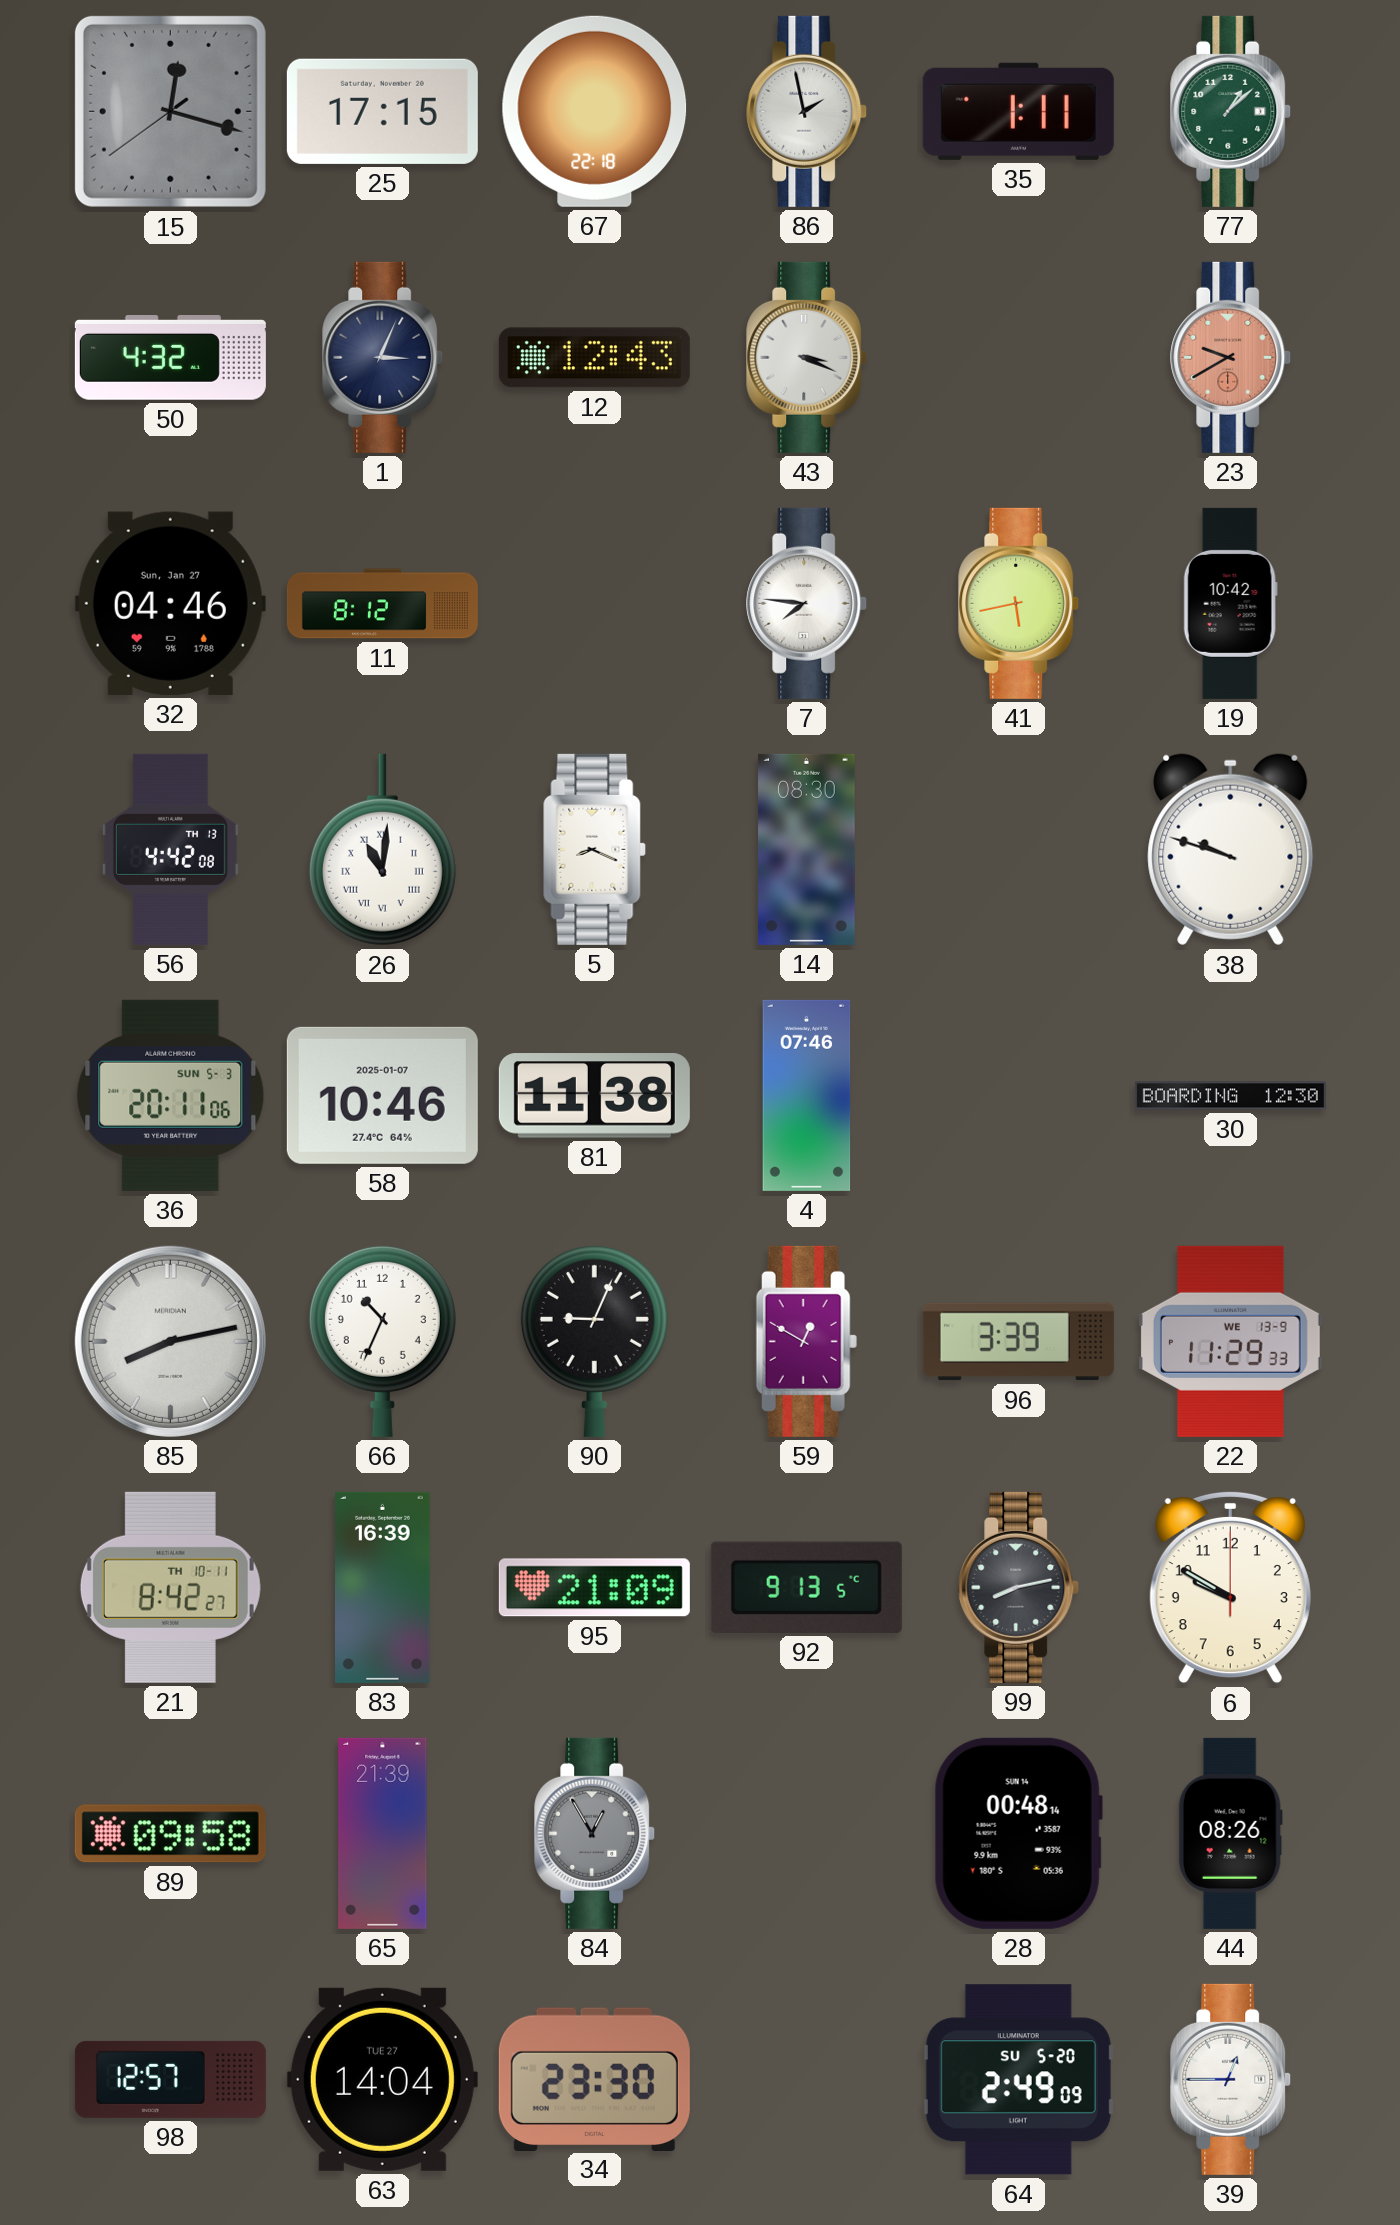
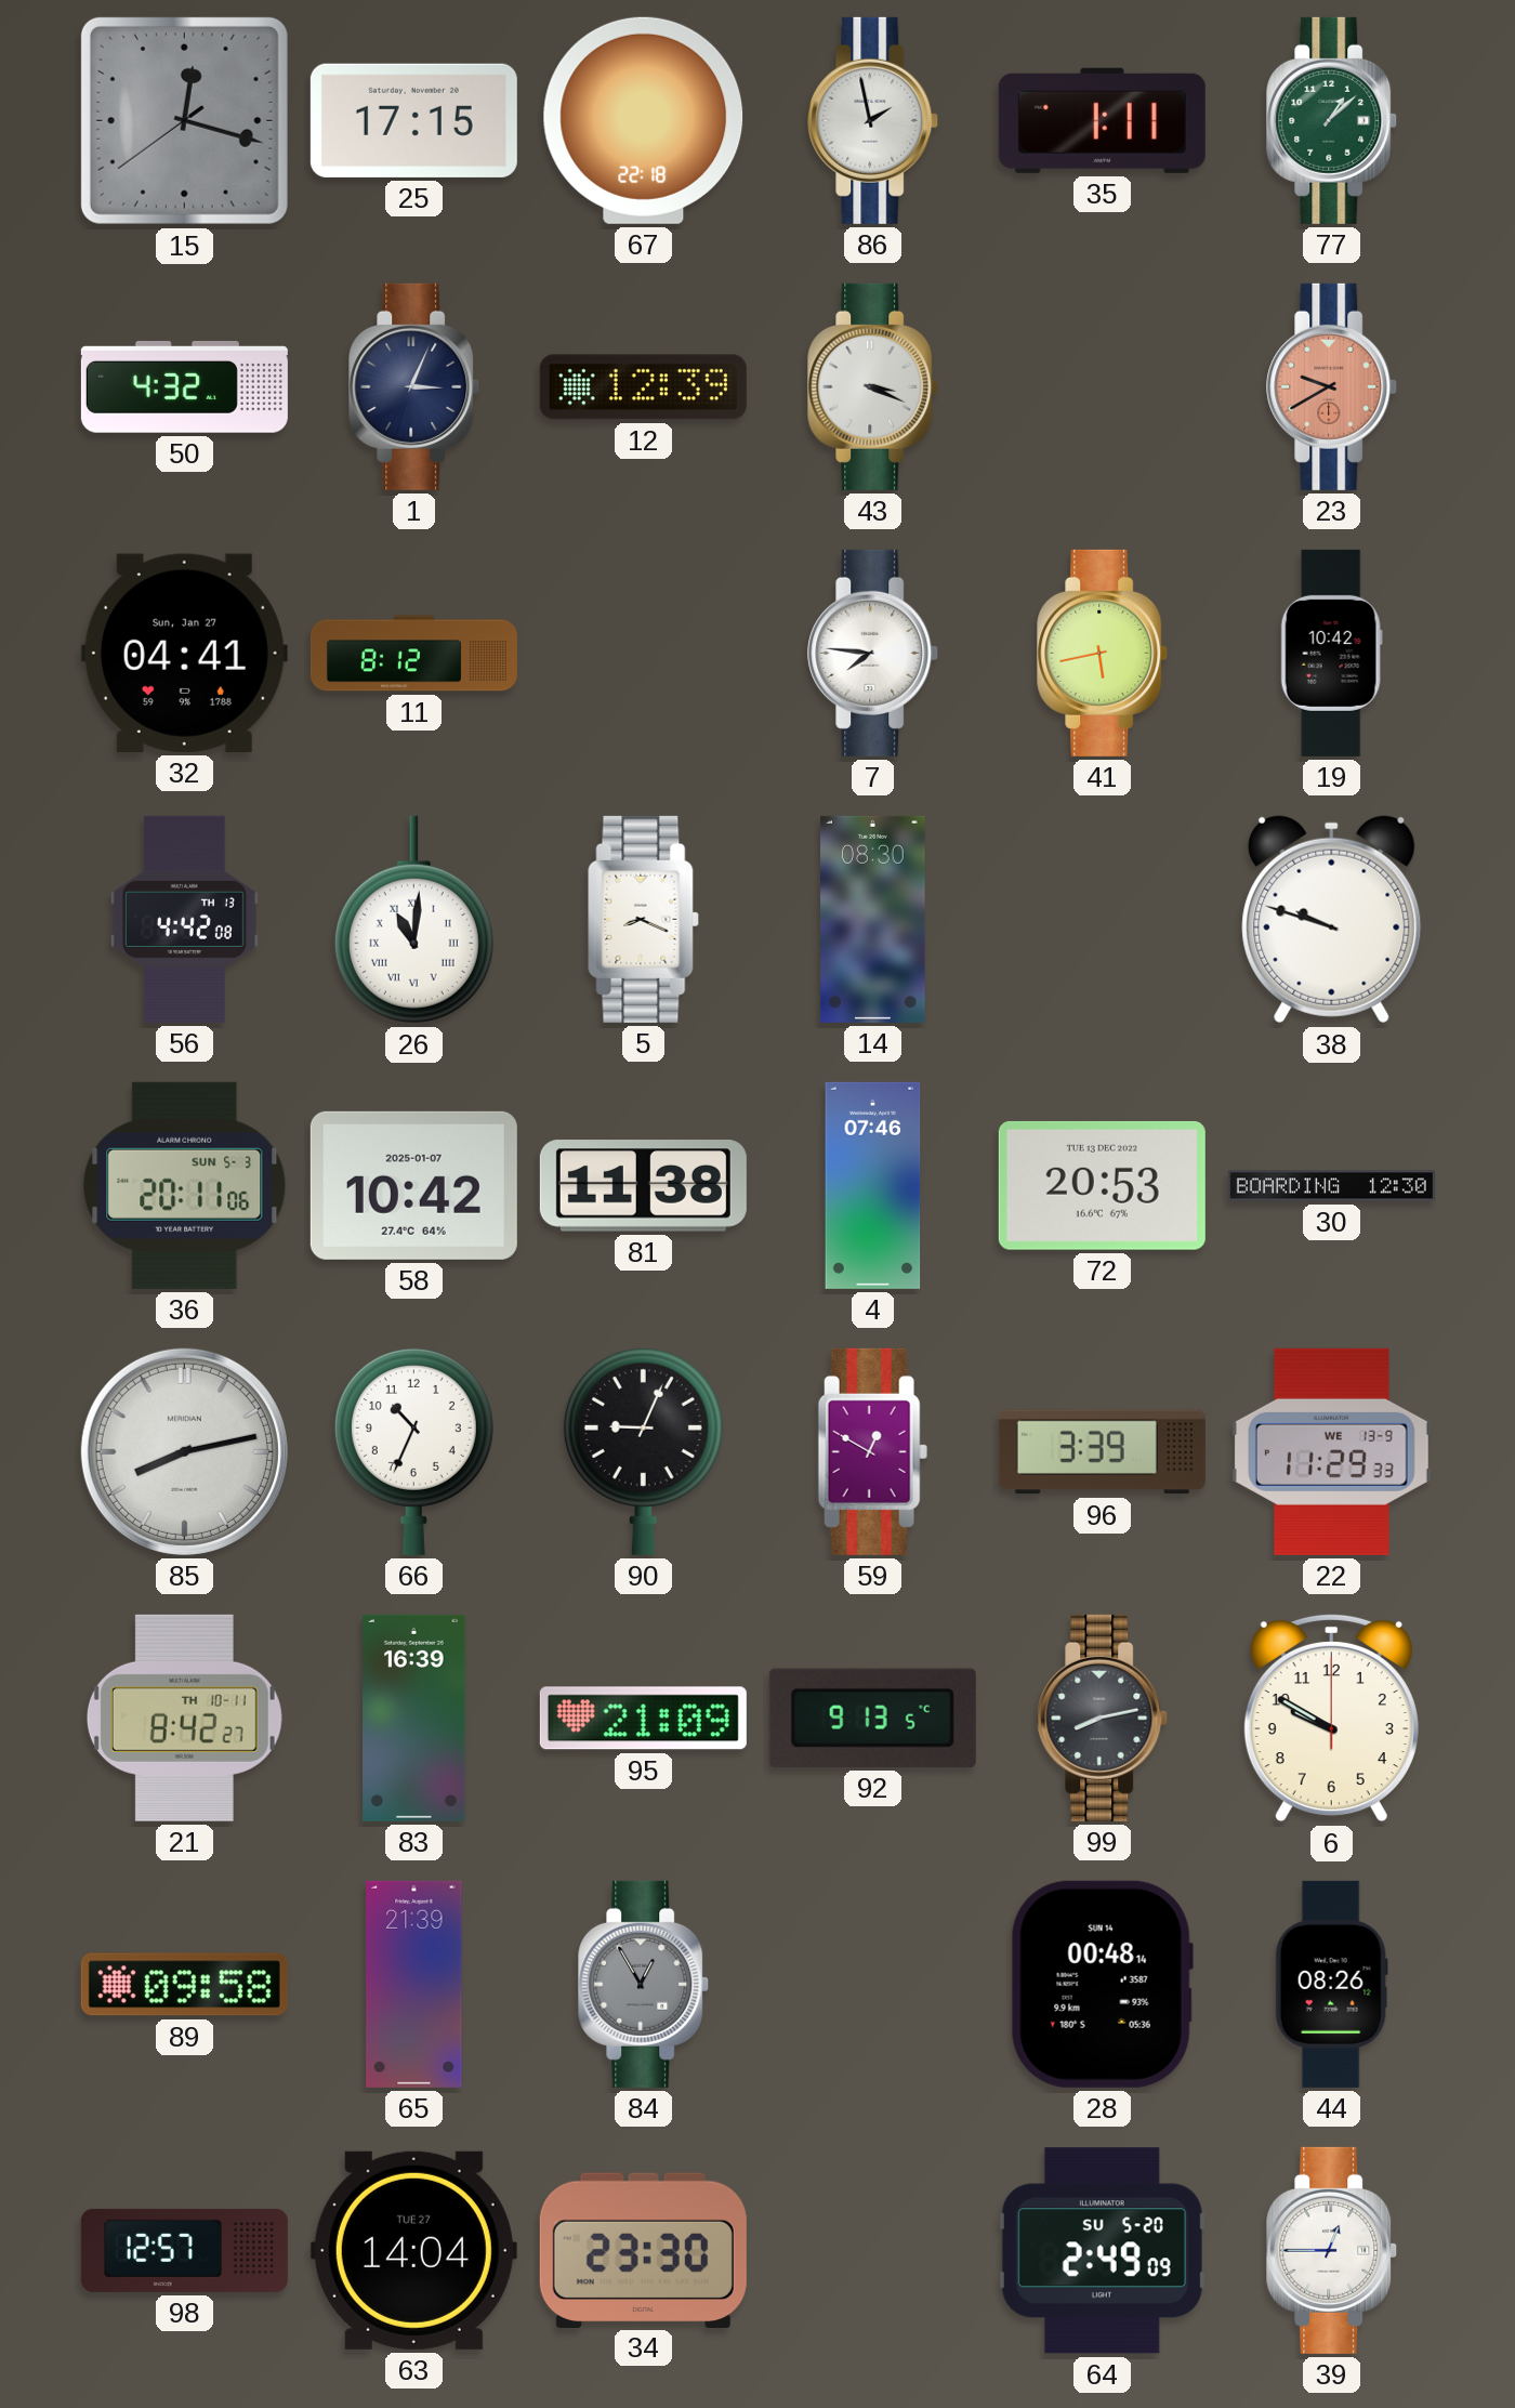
12: 12:43 -> 12:39
32: 04:46 -> 04:41
58: 10:46 -> 10:42
72: none -> 20:53
